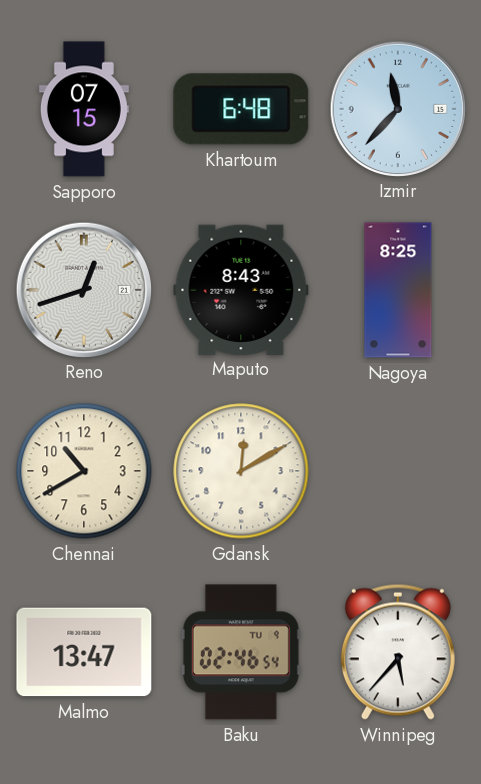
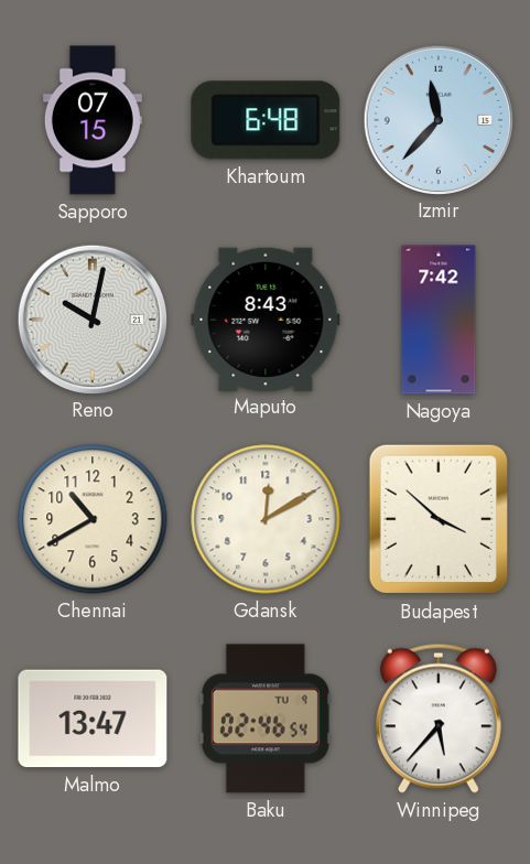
Reno: 12:42 -> 10:02
Nagoya: 8:25 -> 7:42
Budapest: none -> 3:52
